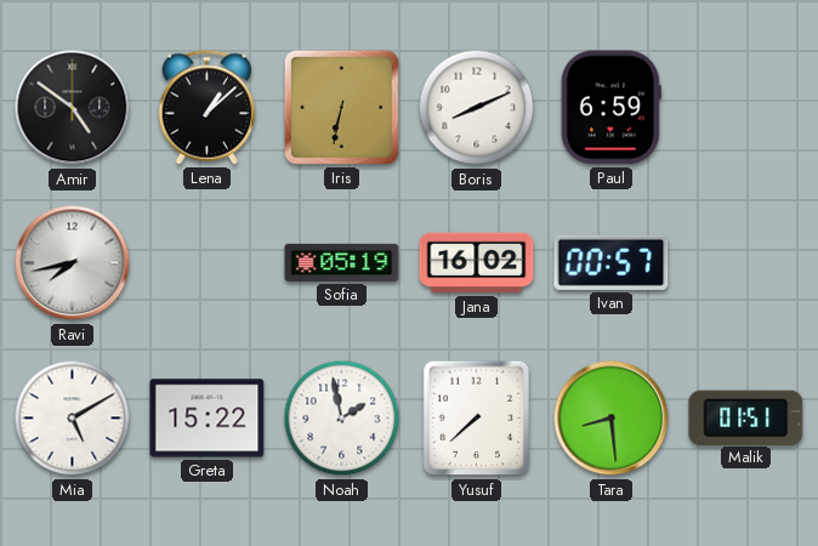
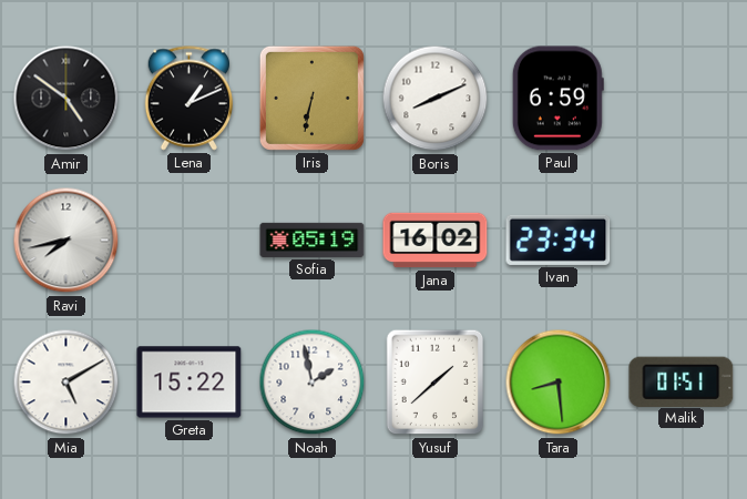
Lena: 1:08 -> 1:11
Ivan: 00:57 -> 23:34
Yusuf: 7:38 -> 1:38
